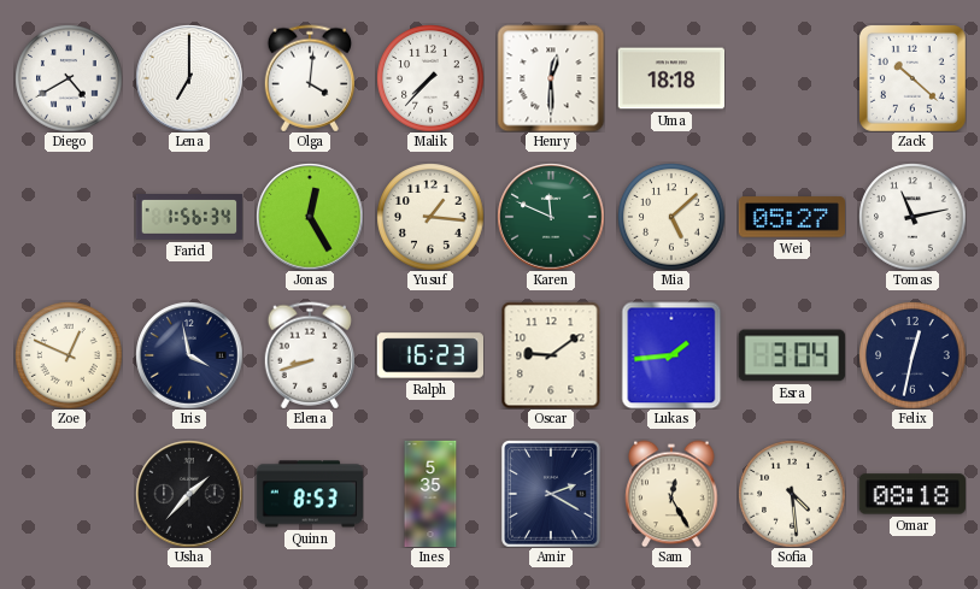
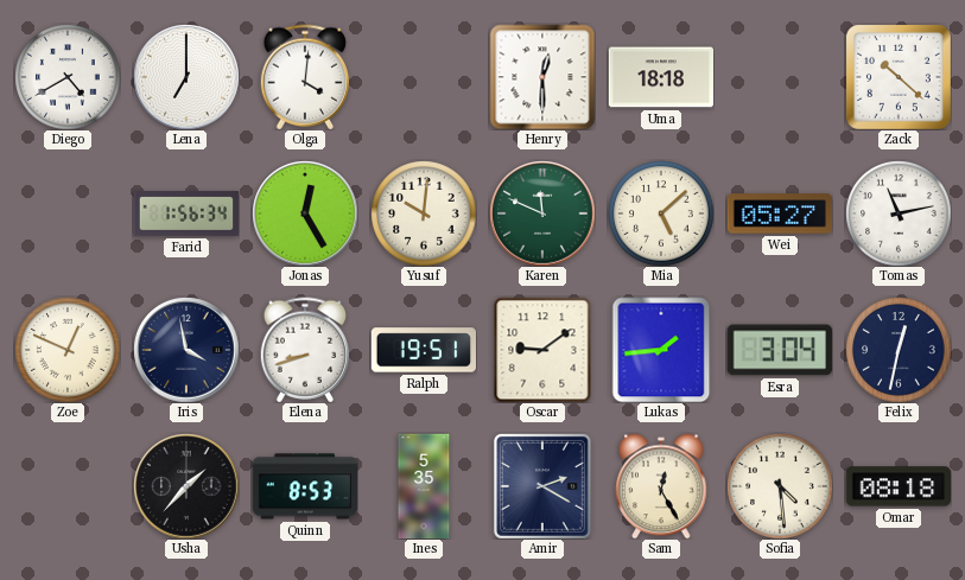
Malik: 7:37 -> none
Yusuf: 1:16 -> 10:01
Ralph: 16:23 -> 19:51
